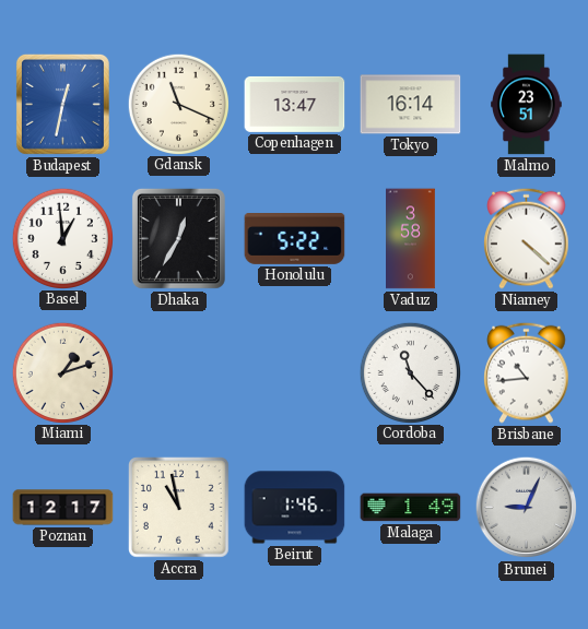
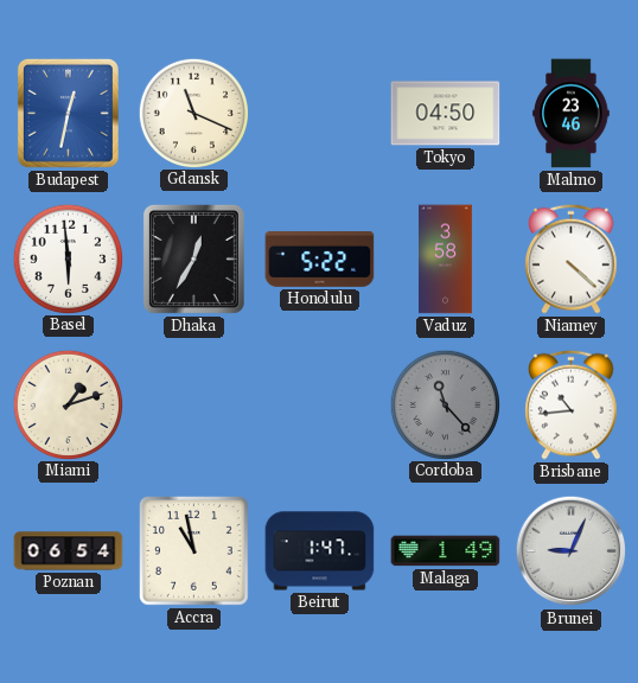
Copenhagen: 13:47 -> none
Tokyo: 16:14 -> 04:50
Malmo: 23:51 -> 23:46
Basel: 12:59 -> 5:59
Cordoba dial: white -> grey
Poznan: 12:17 -> 06:54
Beirut: 1:46 -> 1:47
